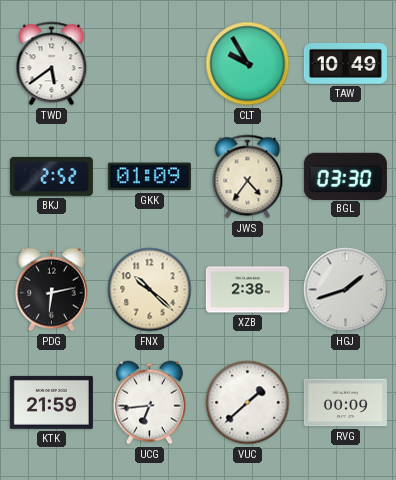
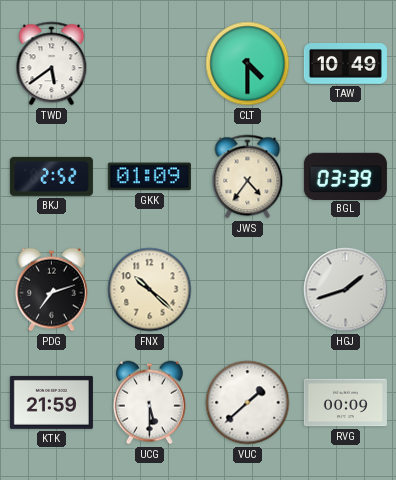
CLT: 9:55 -> 4:30
BGL: 03:30 -> 03:39
PDG: 6:13 -> 7:12
XZB: 2:38 -> none
UCG: 6:44 -> 5:30
